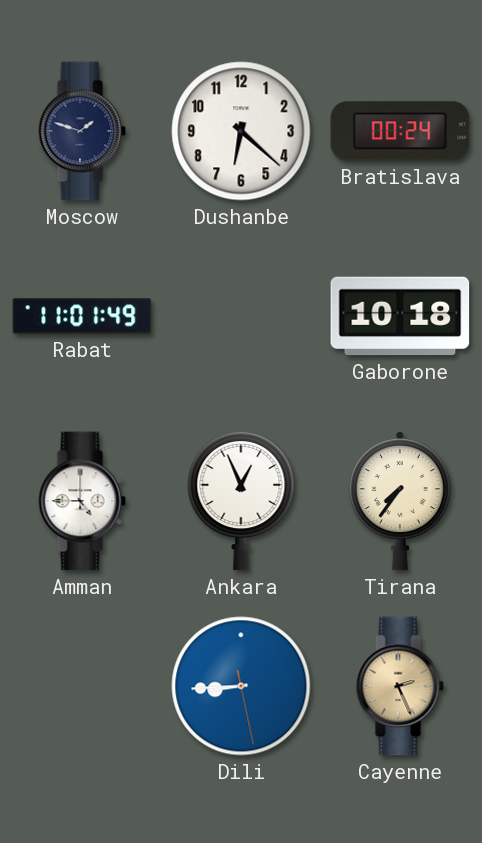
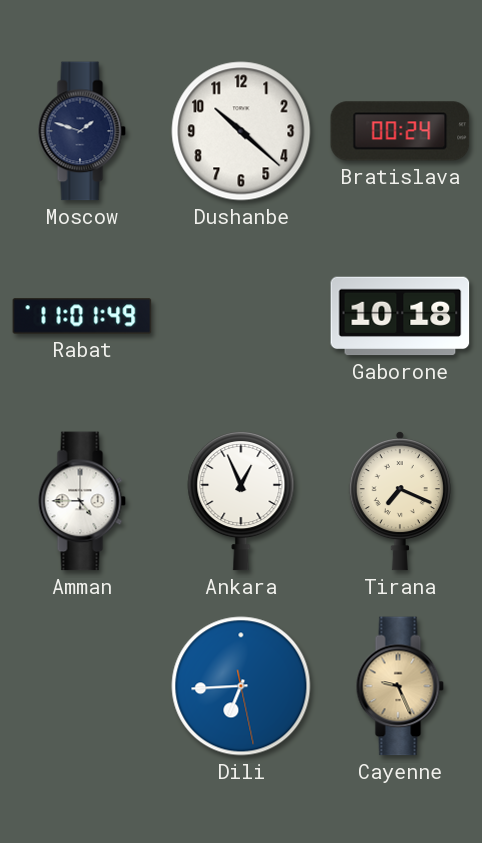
Dushanbe: 6:22 -> 10:22
Tirana: 7:36 -> 7:19
Dili: 8:44 -> 6:44
Cayenne: 2:26 -> 9:26
